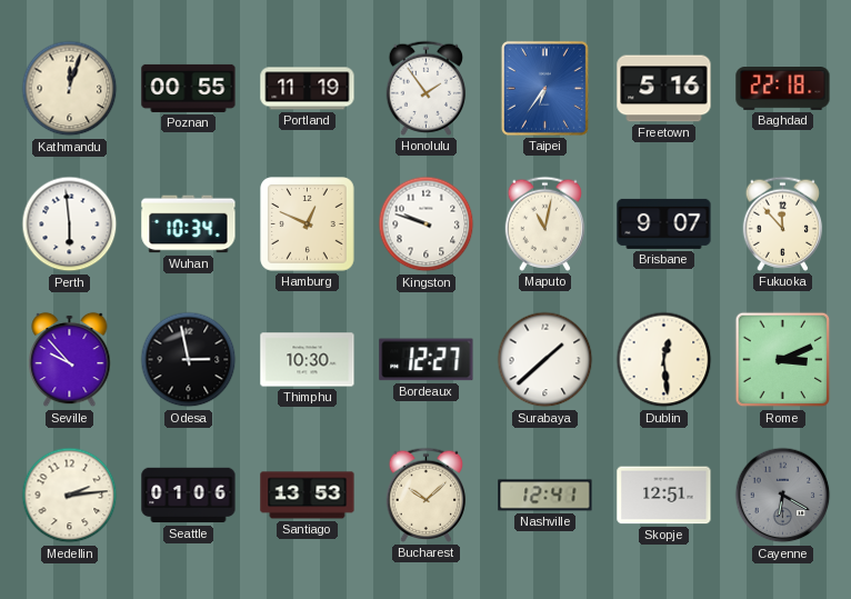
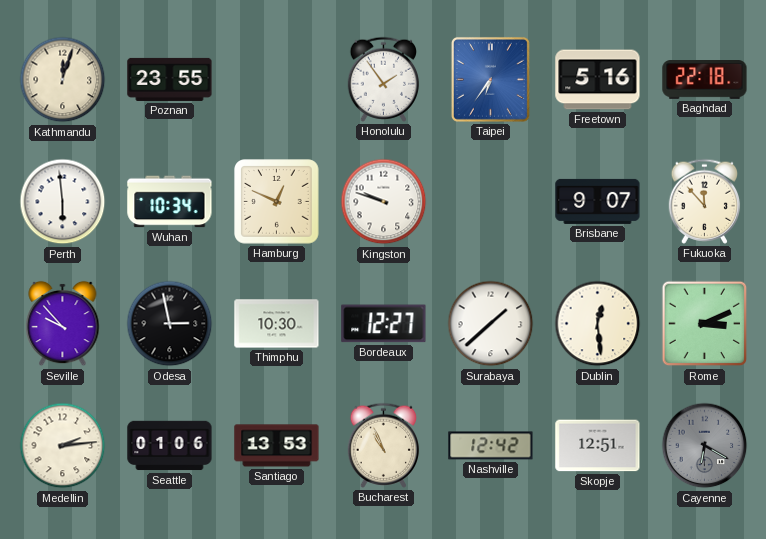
Poznan: 00:55 -> 23:55
Portland: 11:19 -> none
Maputo: 11:02 -> none
Bucharest: 10:08 -> 10:56
Nashville: 12:41 -> 12:42
